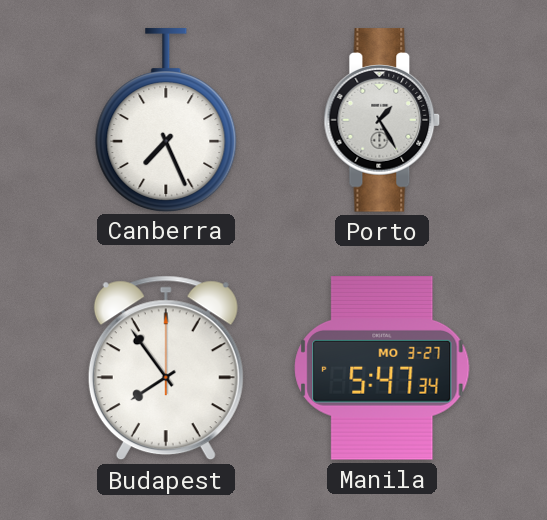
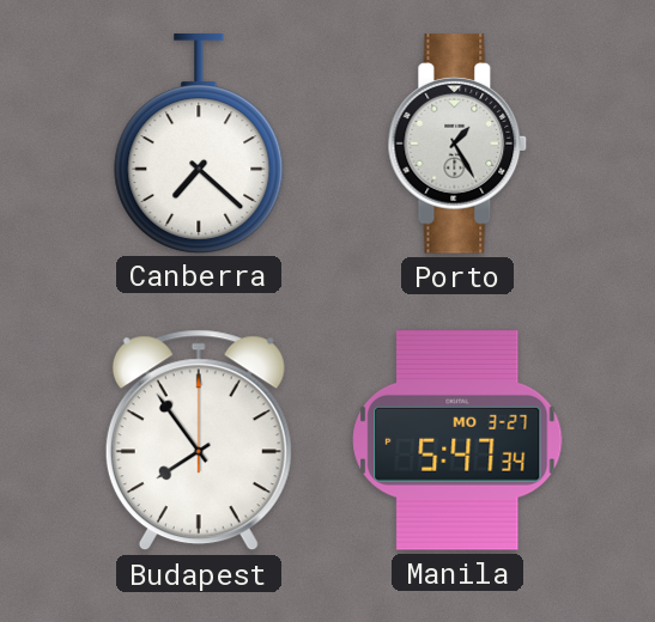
Canberra: 7:26 -> 7:22
